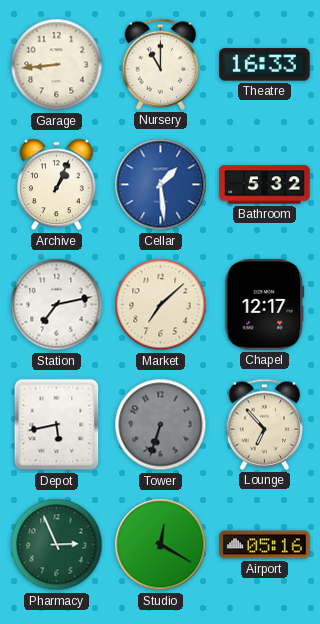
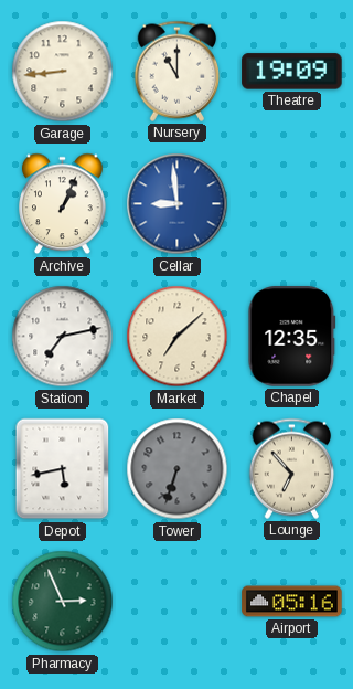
Theatre: 16:33 -> 19:09
Cellar: 1:29 -> 8:59
Bathroom: 5:32 -> none
Chapel: 12:17 -> 12:35
Studio: 12:20 -> none
